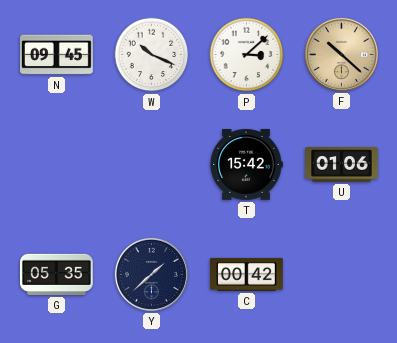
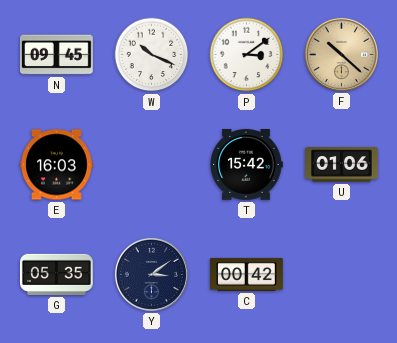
P: 3:08 -> 3:09
E: none -> 16:03
Y: 1:38 -> 3:09
